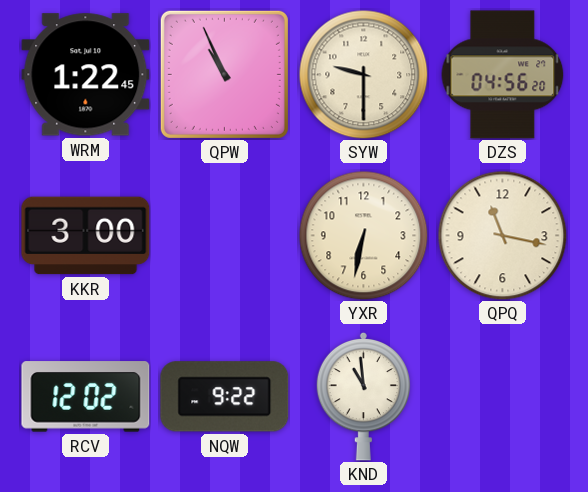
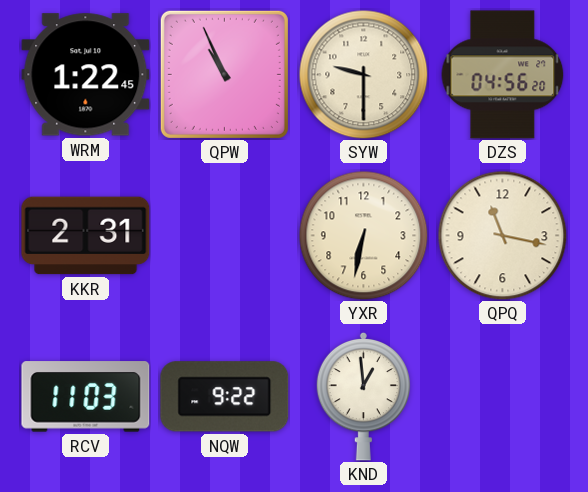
KKR: 3:00 -> 2:31
RCV: 12:02 -> 11:03
KND: 10:59 -> 12:59
